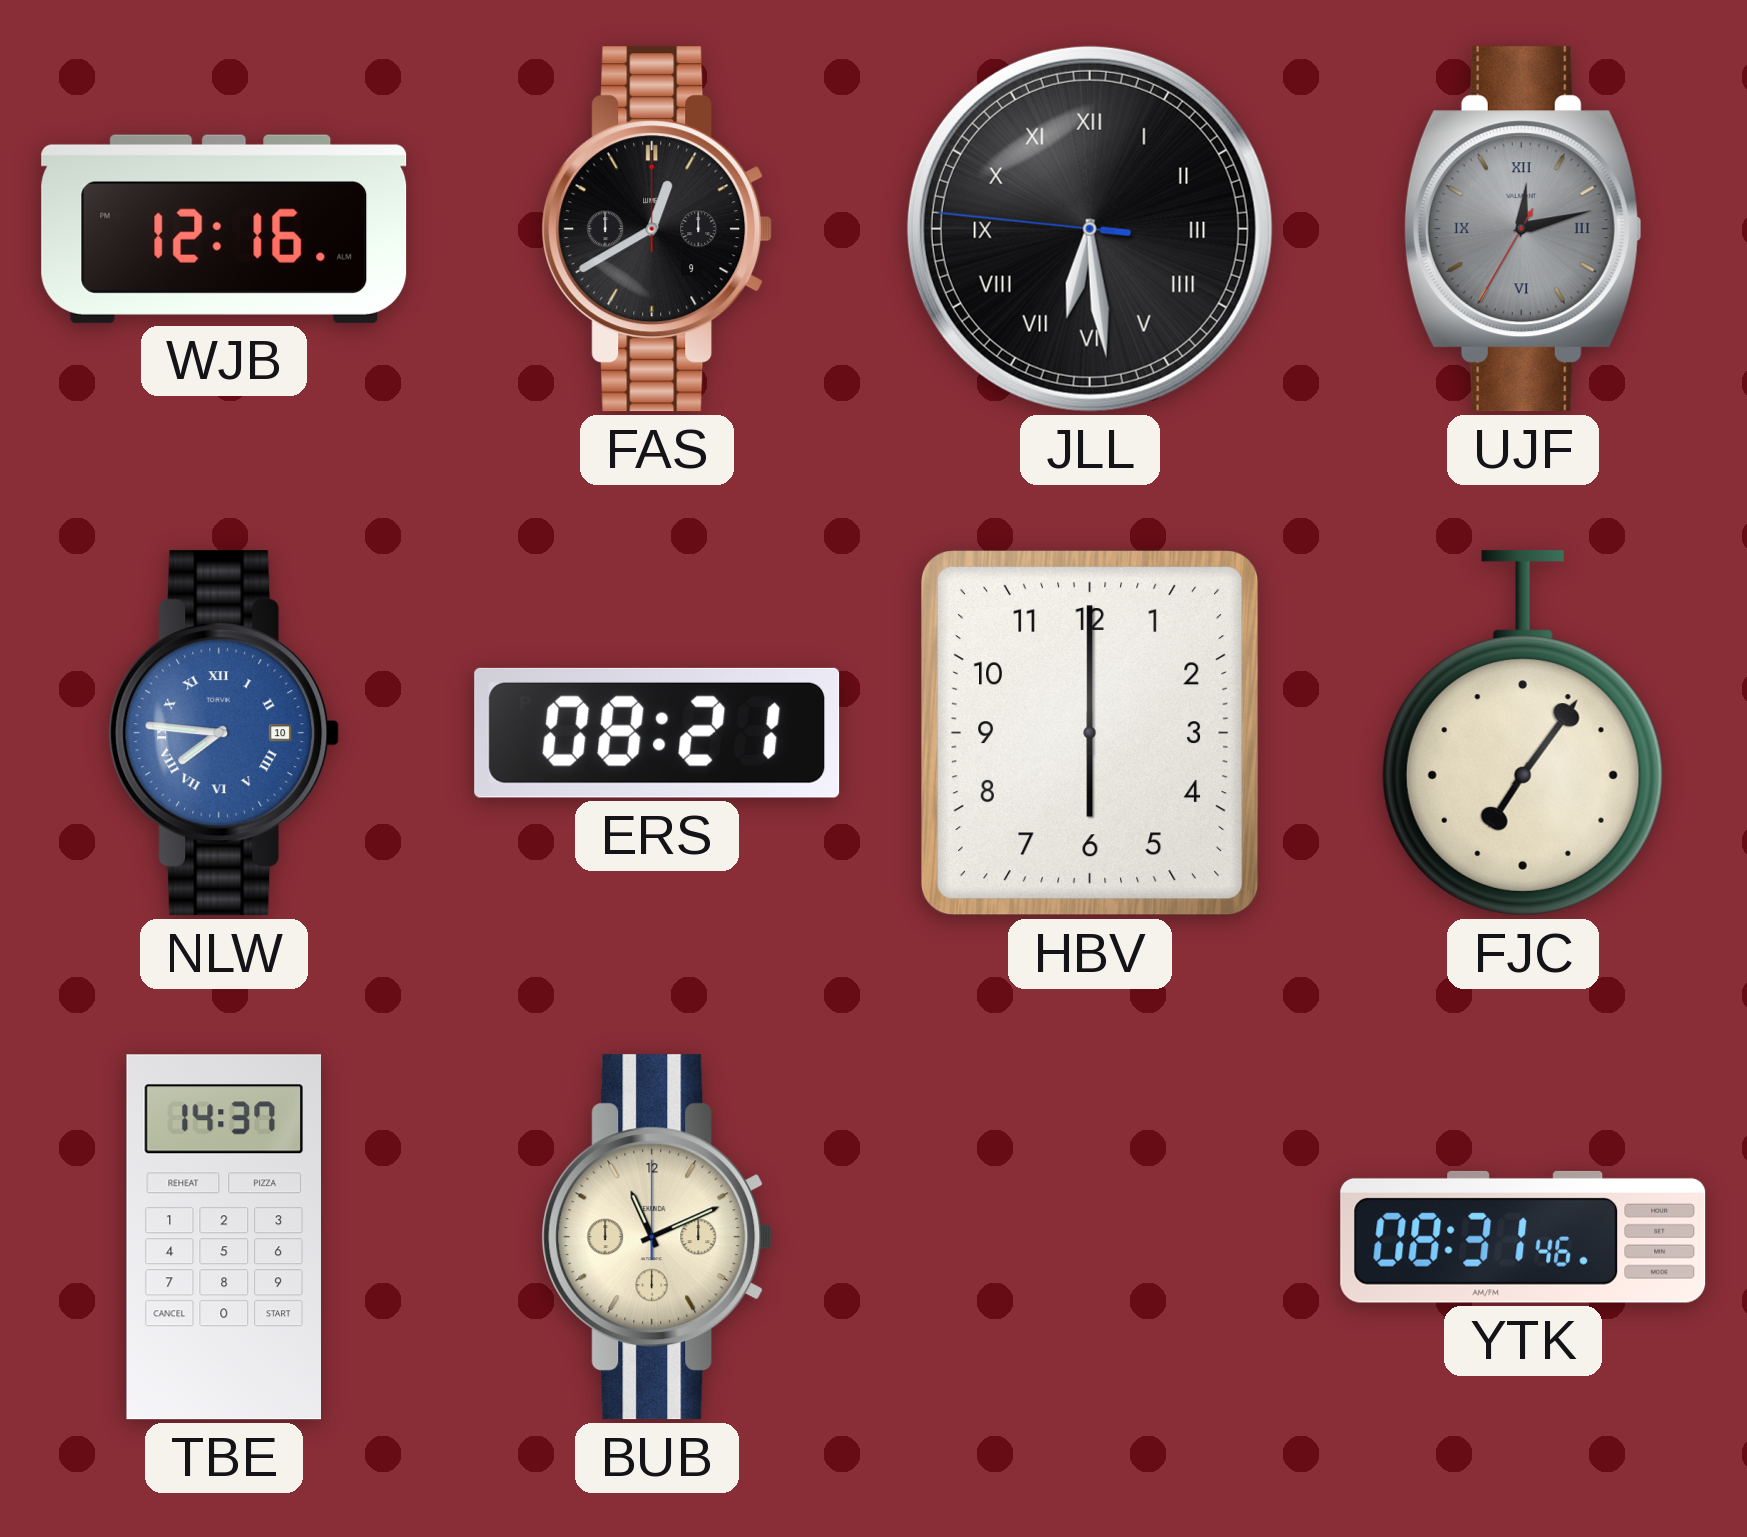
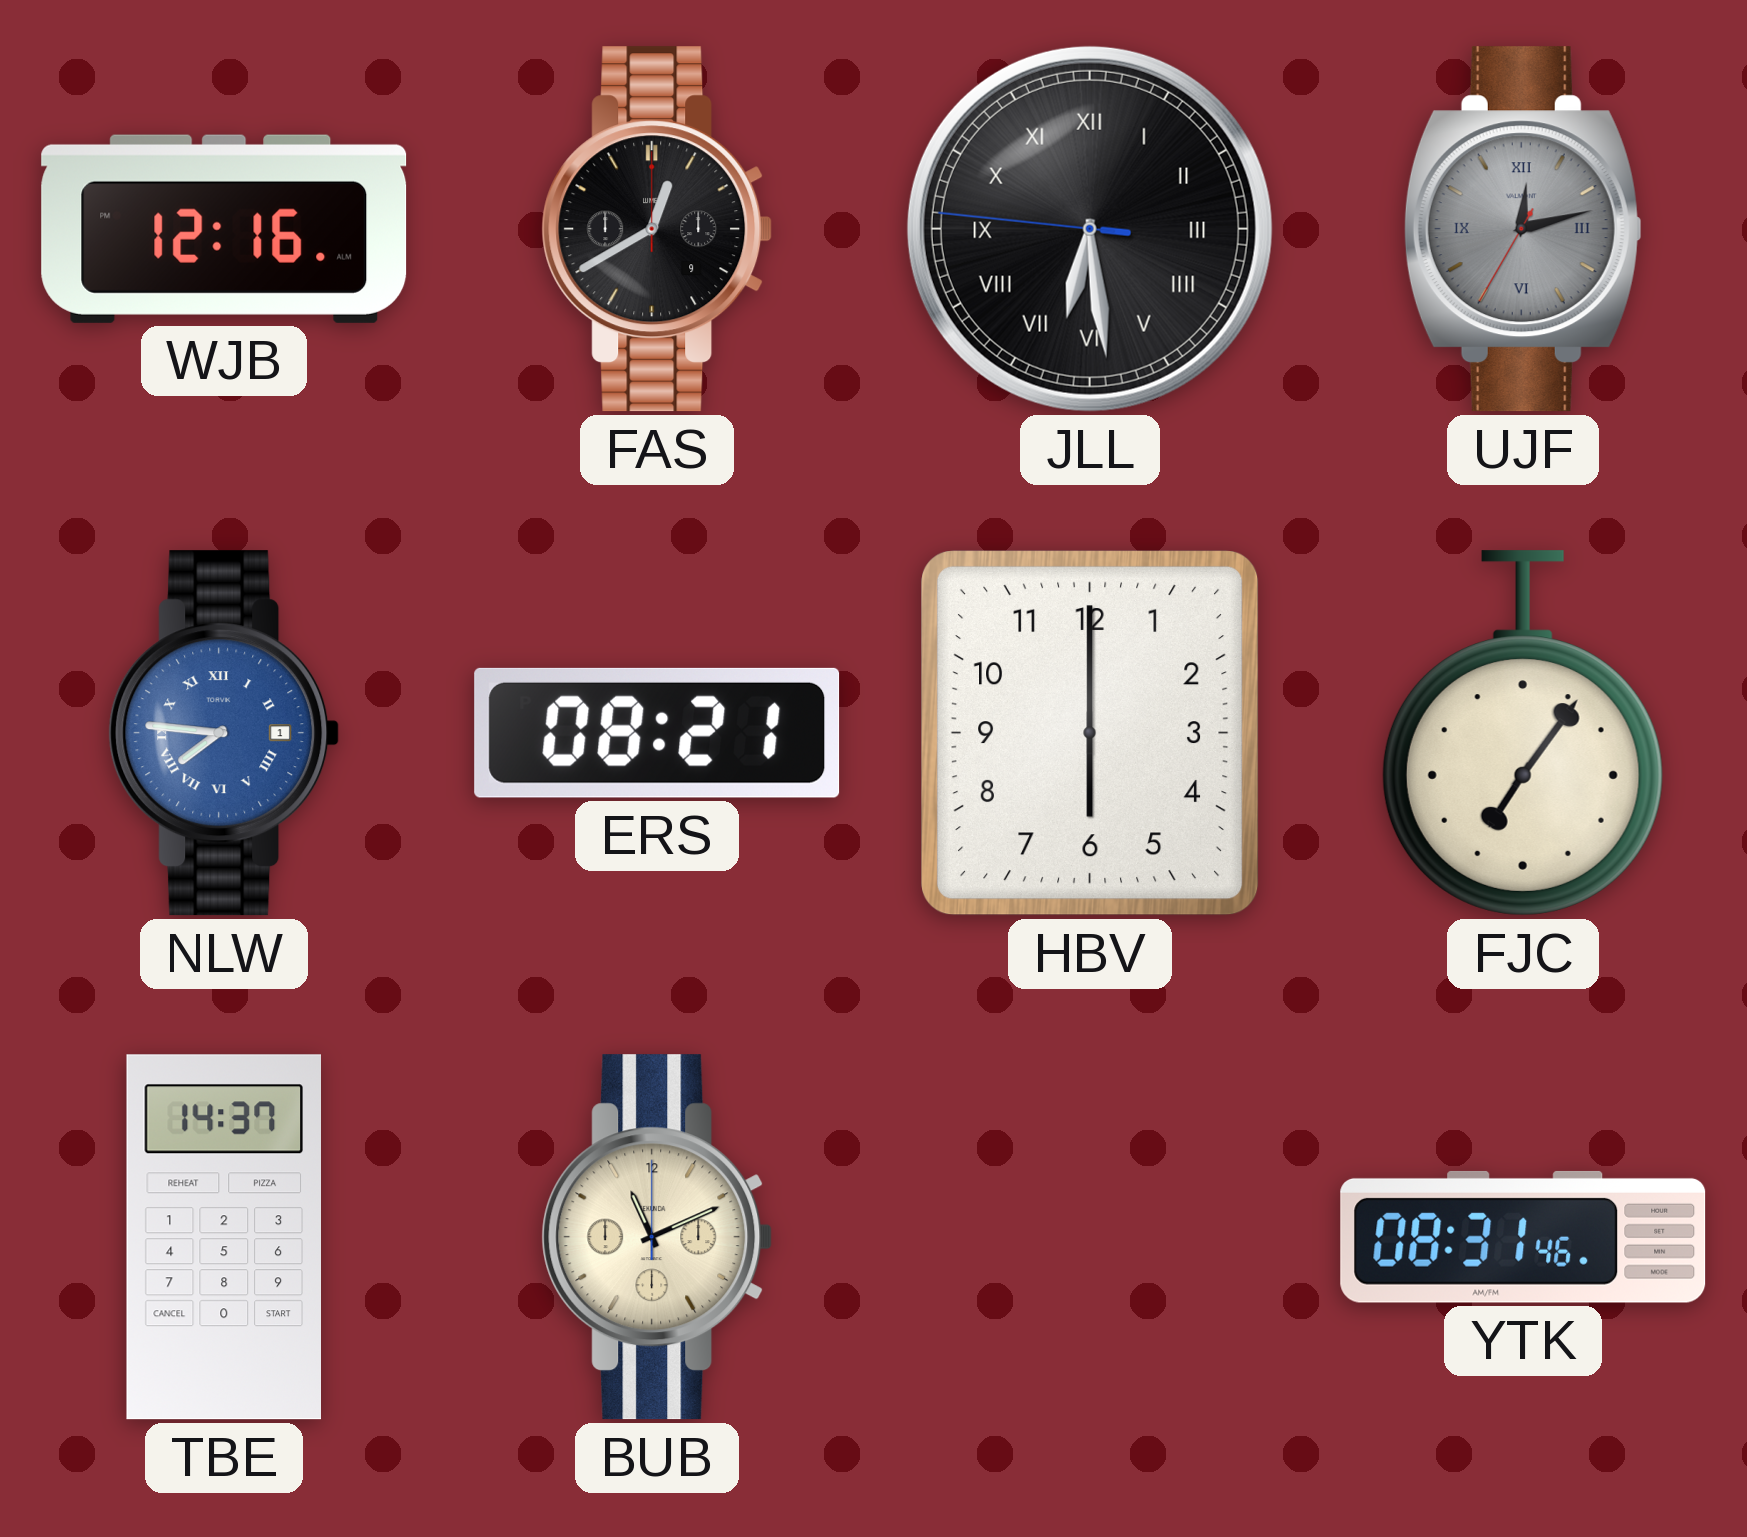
NLW date: 10 -> 1
